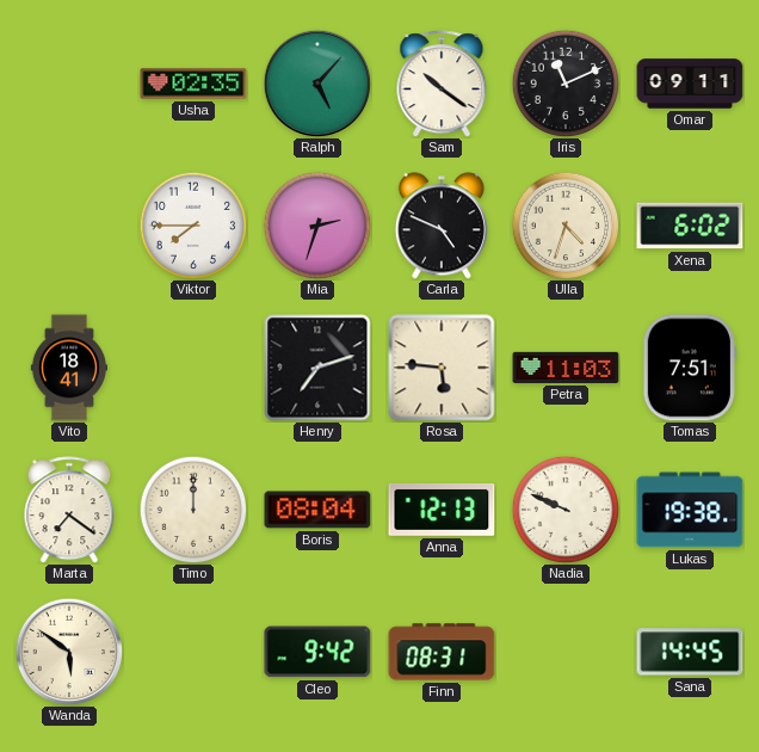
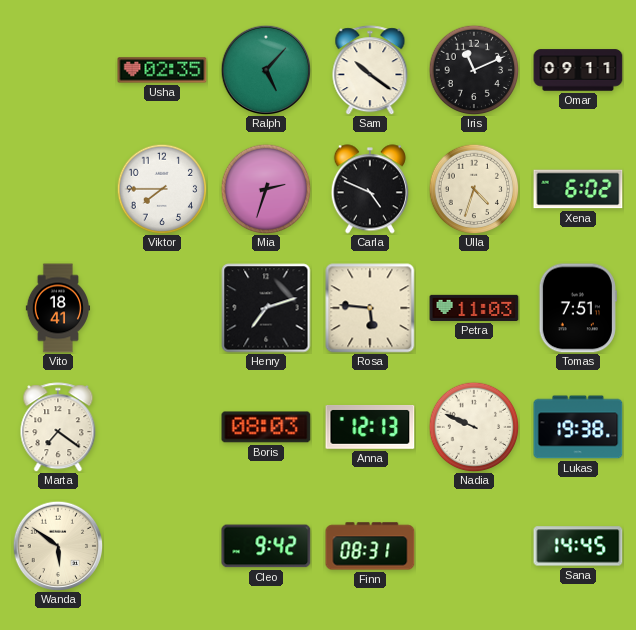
Timo: 12:00 -> none
Boris: 08:04 -> 08:03
